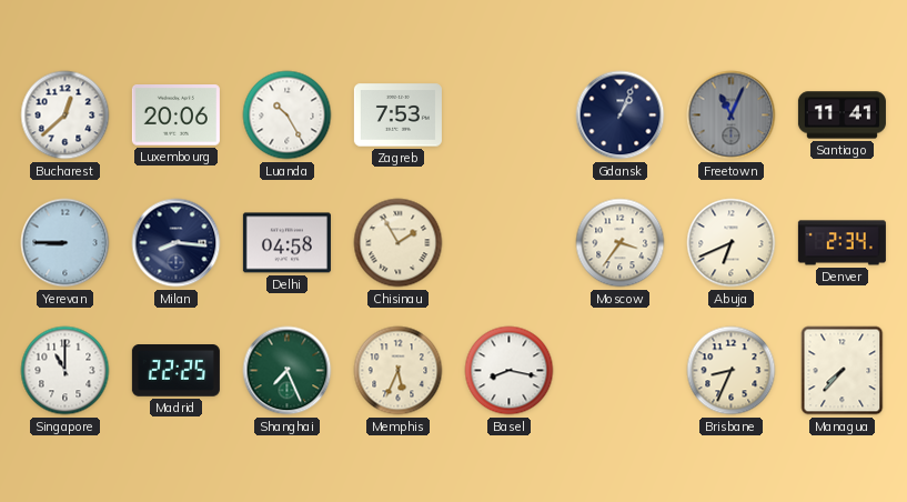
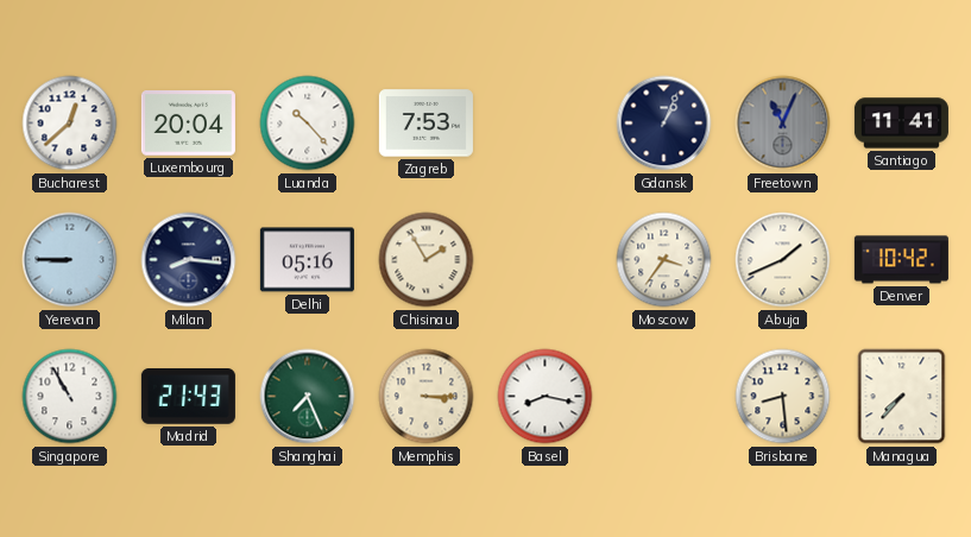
Luxembourg: 20:06 -> 20:04
Luanda: 10:25 -> 10:23
Delhi: 04:58 -> 05:16
Abuja: 6:41 -> 1:41
Denver: 2:34 -> 10:42
Singapore: 11:00 -> 10:55
Madrid: 22:25 -> 21:43
Memphis: 5:34 -> 3:15
Brisbane: 8:34 -> 8:29
